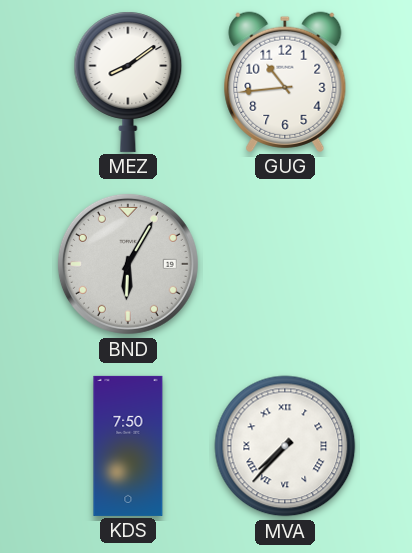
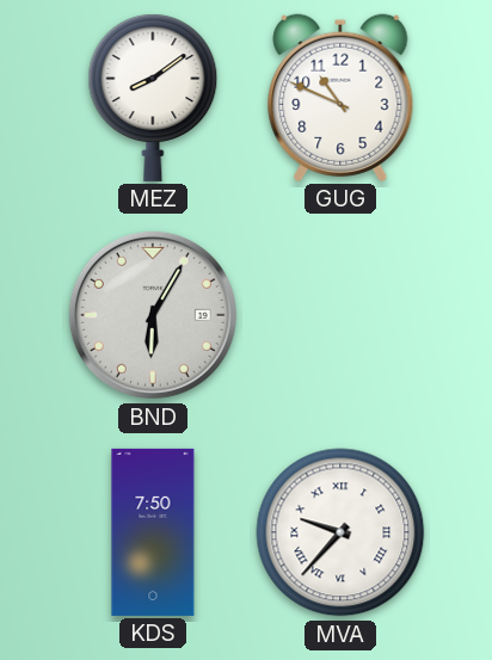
GUG: 10:44 -> 10:49
MVA: 7:37 -> 9:37
